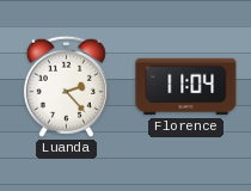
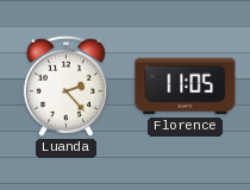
Florence: 11:04 -> 11:05
